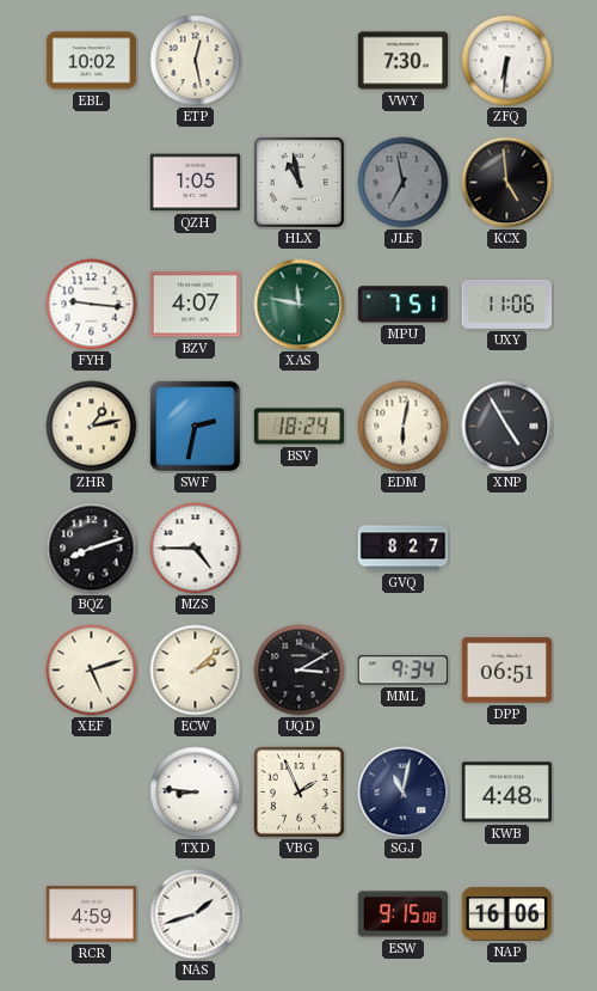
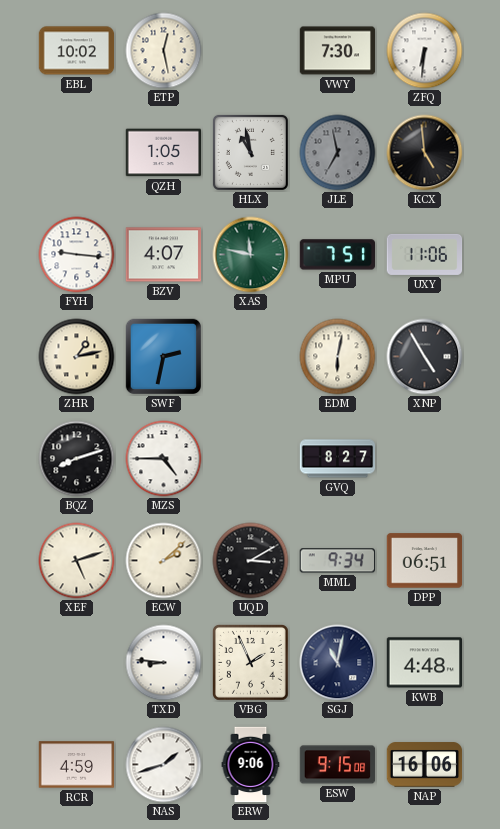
BSV: 18:24 -> none
ERW: none -> 9:06
